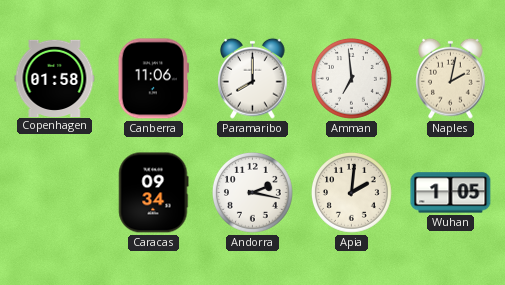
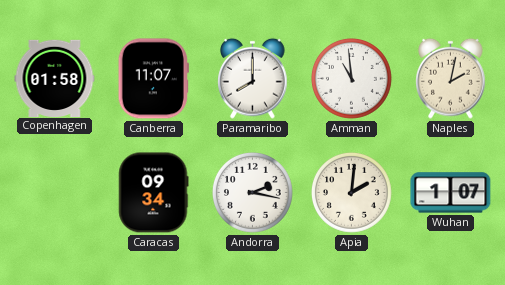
Canberra: 11:06 -> 11:07
Amman: 6:59 -> 10:59
Wuhan: 1:05 -> 1:07
